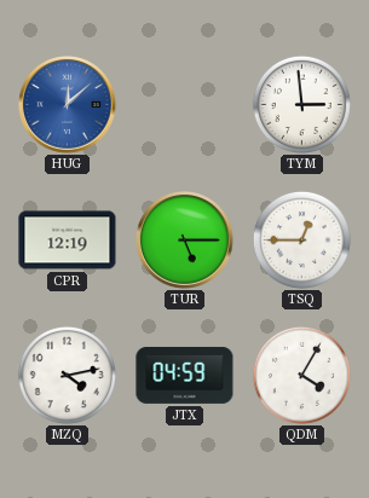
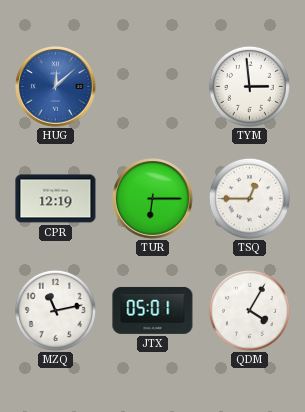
TUR: 5:15 -> 6:15
MZQ: 4:13 -> 11:13
JTX: 04:59 -> 05:01
